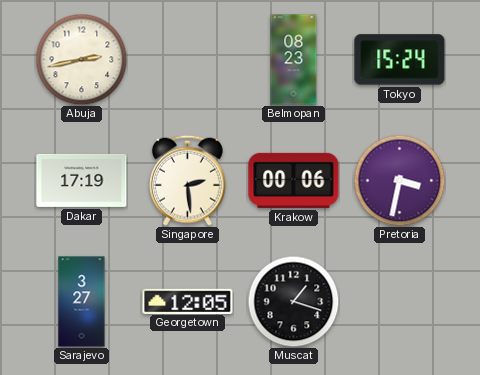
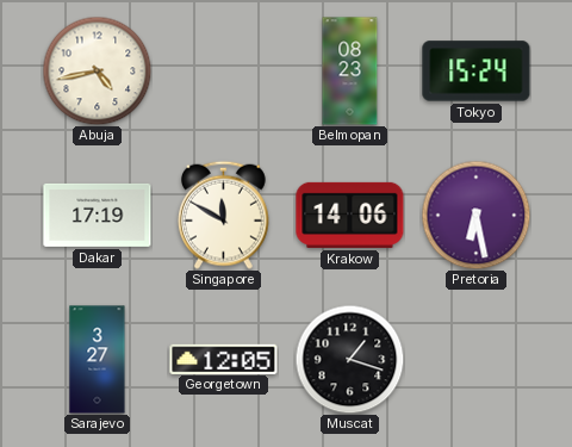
Abuja: 2:43 -> 4:43
Singapore: 2:29 -> 11:50
Krakow: 00:06 -> 14:06
Pretoria: 3:32 -> 6:28
